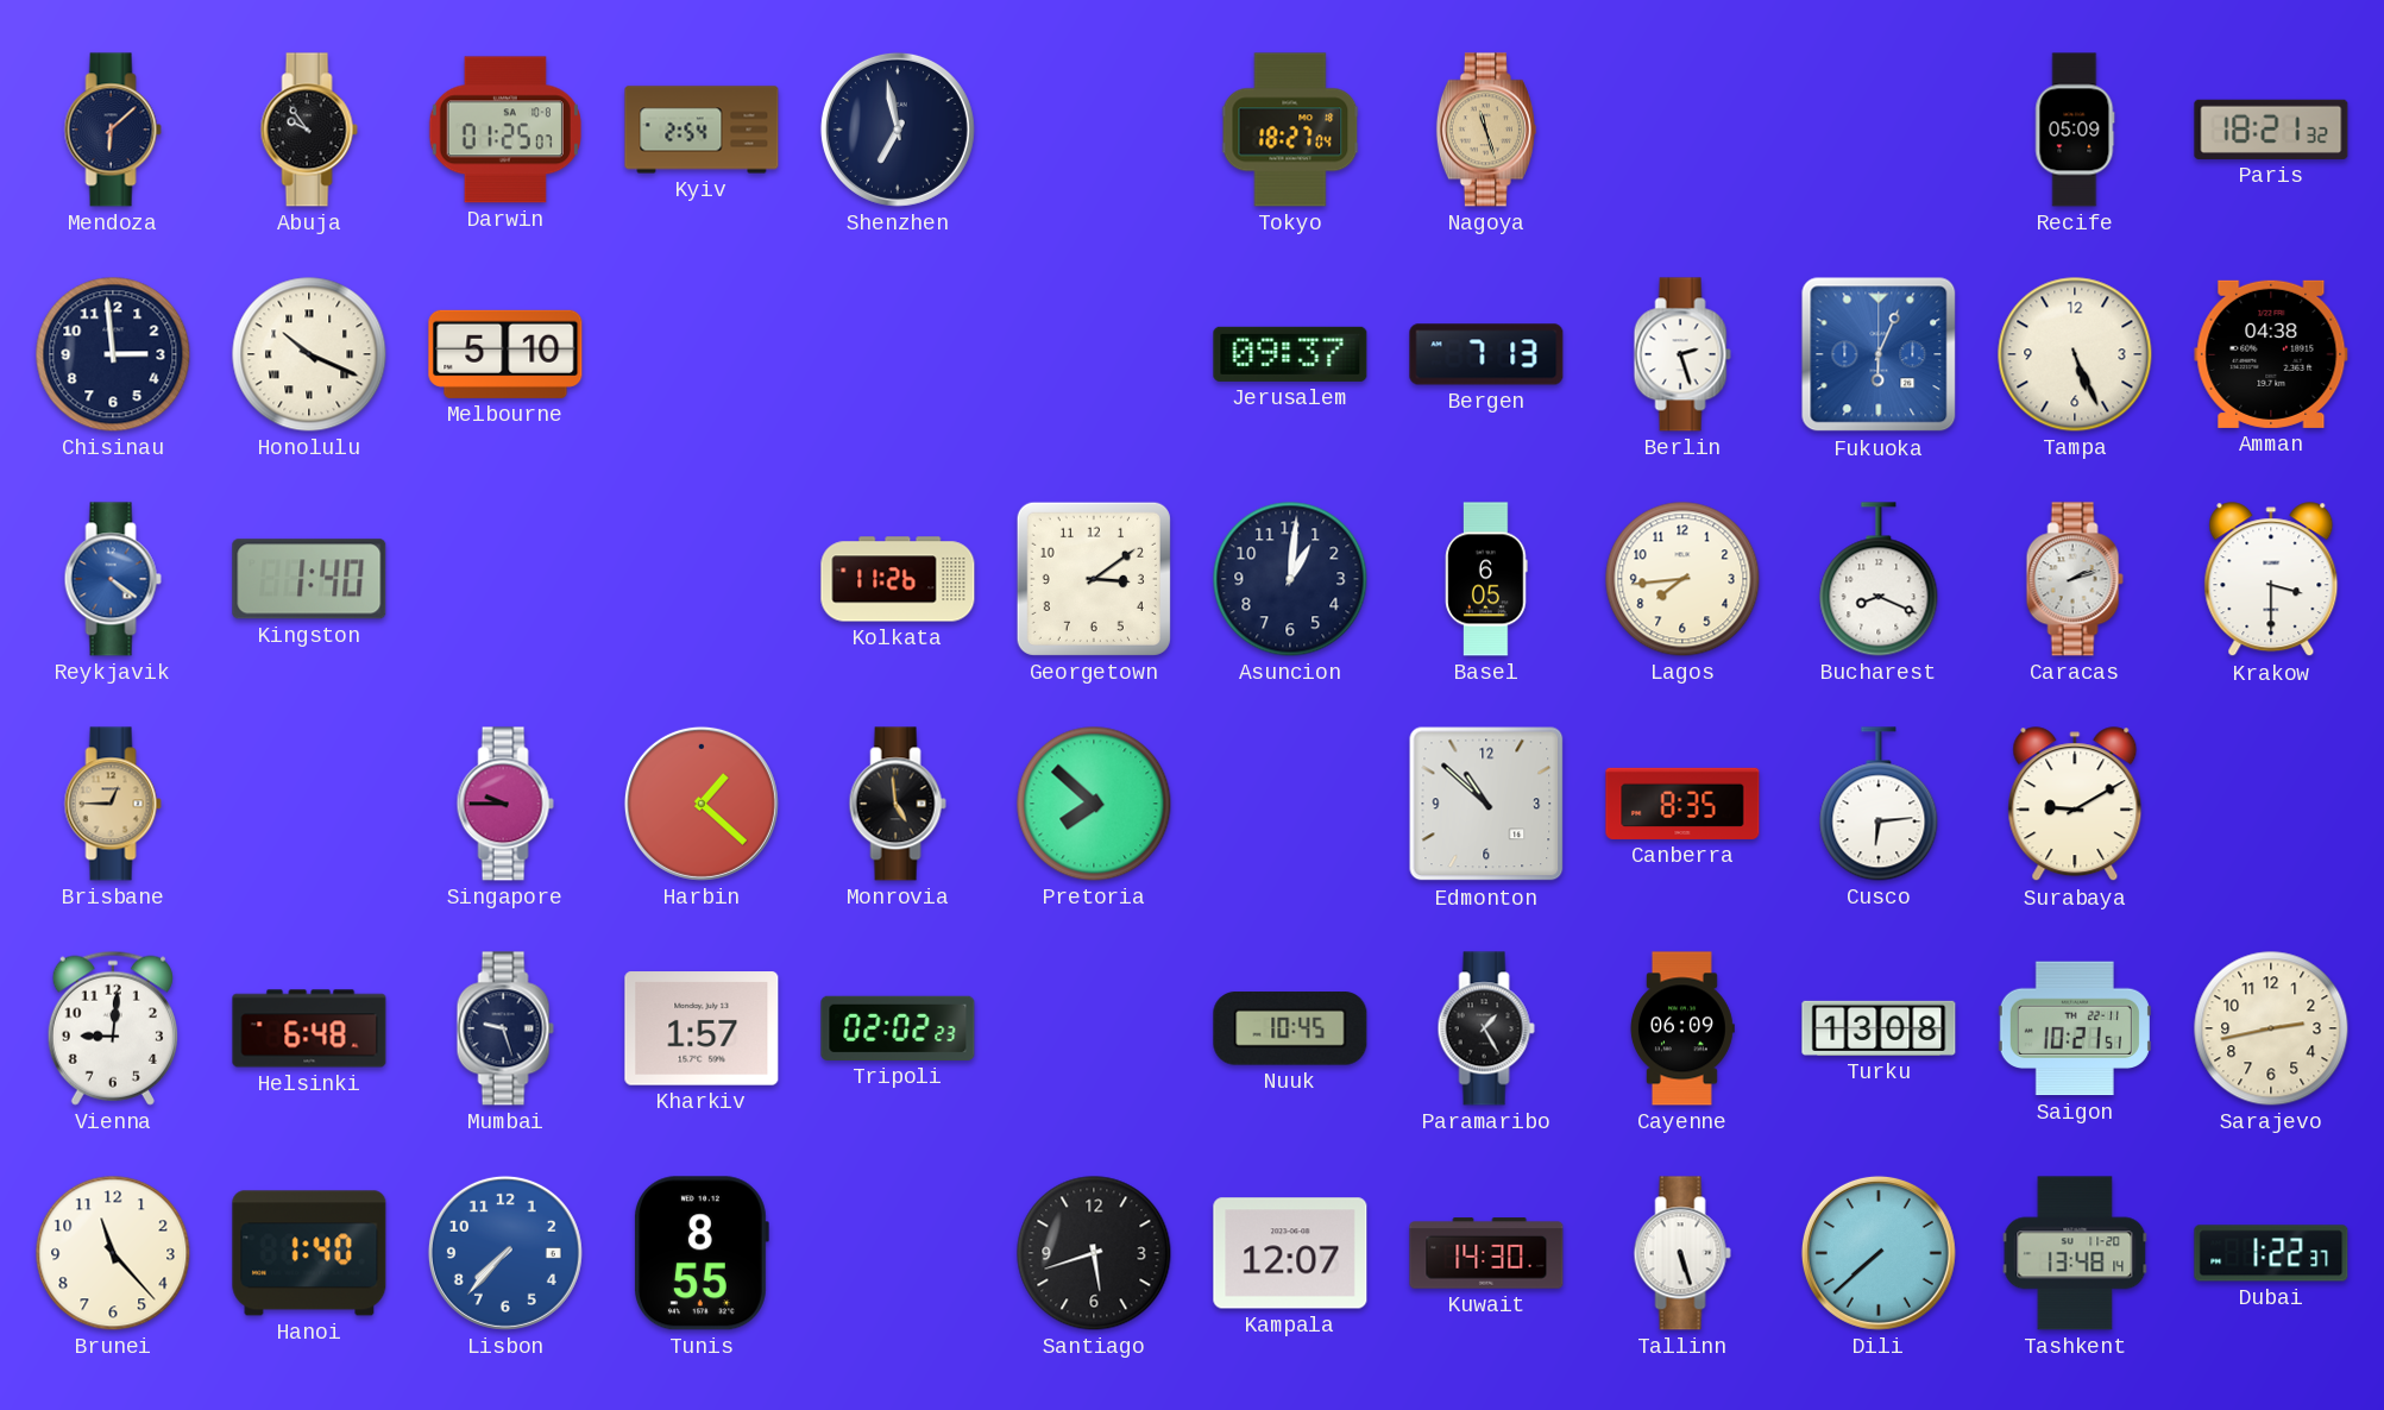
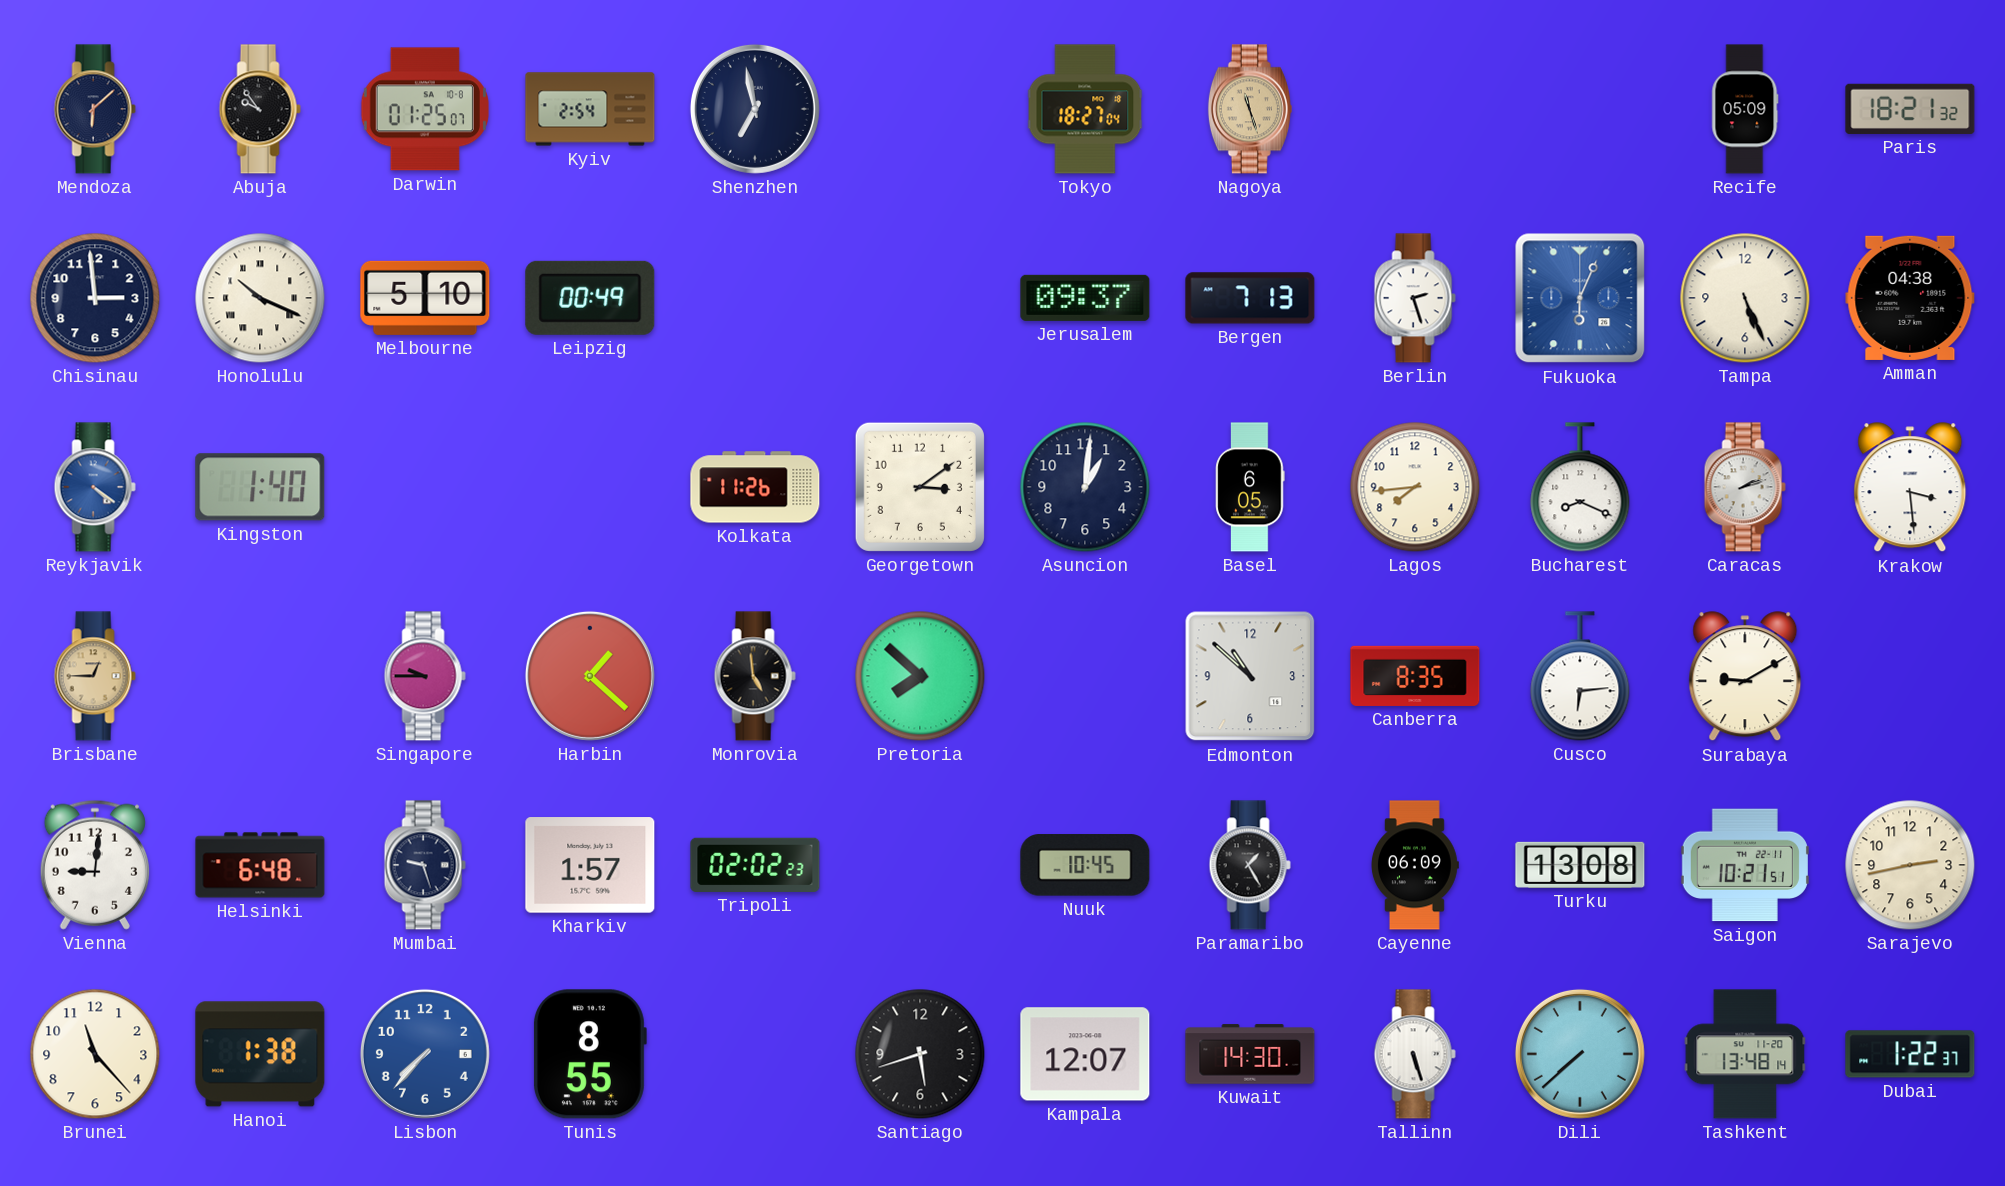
Leipzig: none -> 00:49
Krakow: 3:30 -> 3:29
Hanoi: 1:40 -> 1:38
